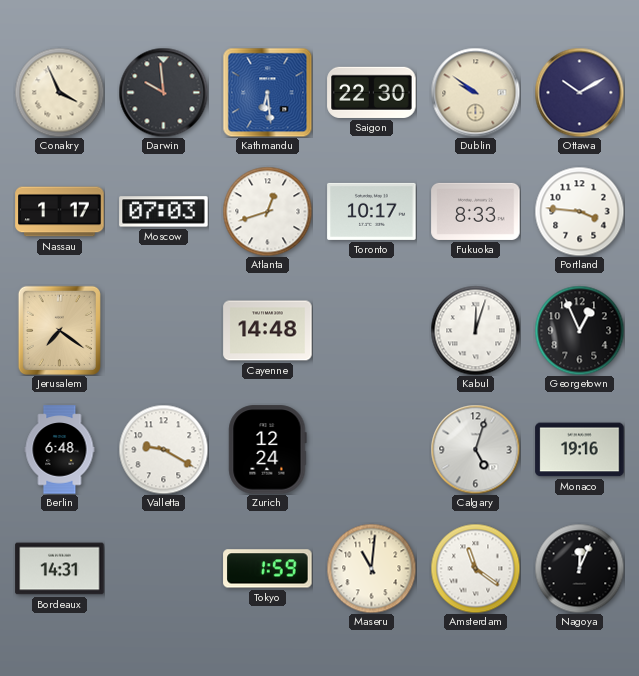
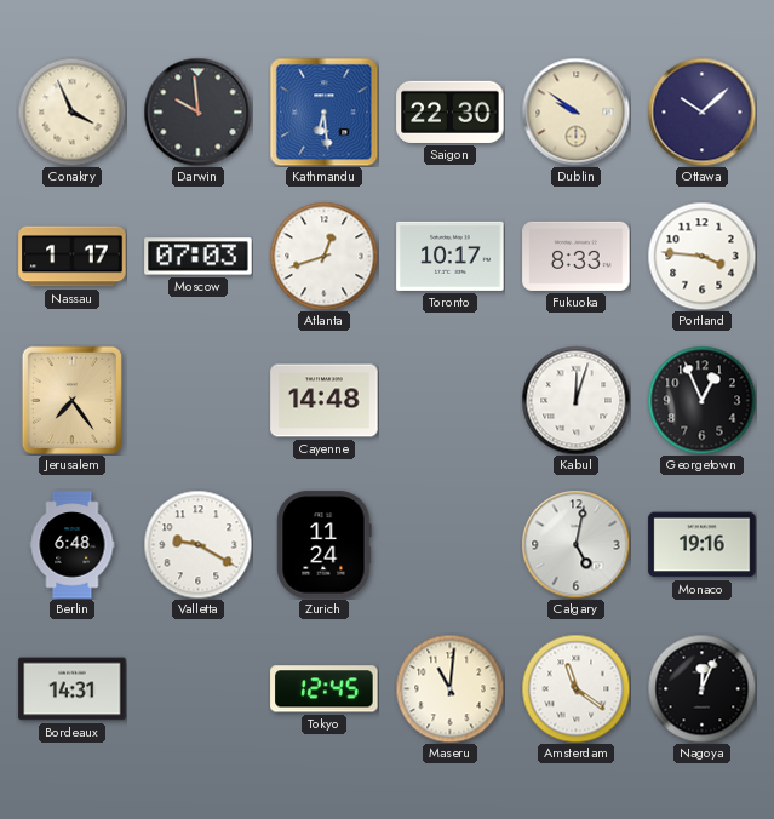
Ottawa: 10:10 -> 10:08
Jerusalem: 7:21 -> 7:24
Zurich: 12:24 -> 11:24
Calgary: 5:03 -> 5:02
Tokyo: 1:59 -> 12:45
